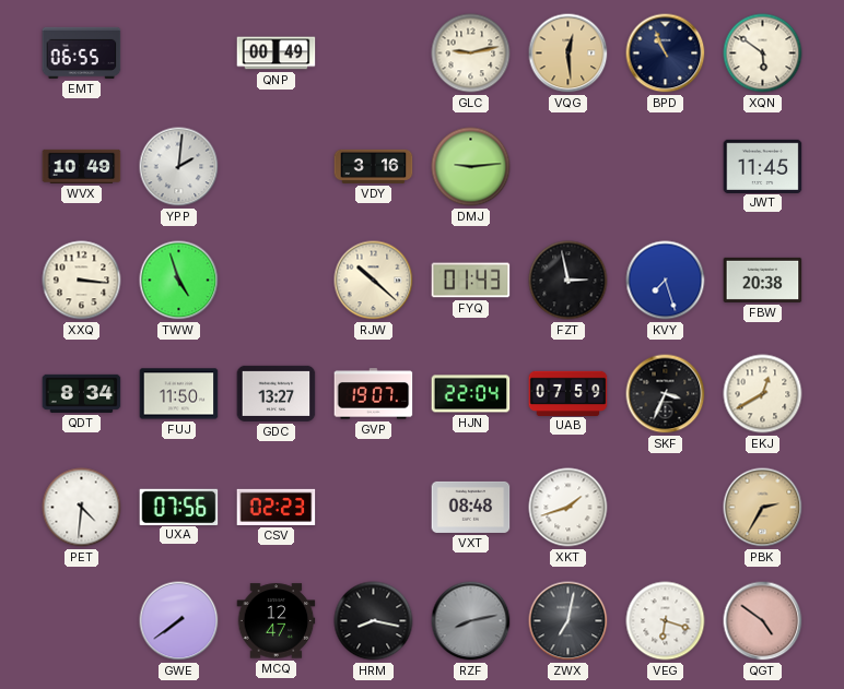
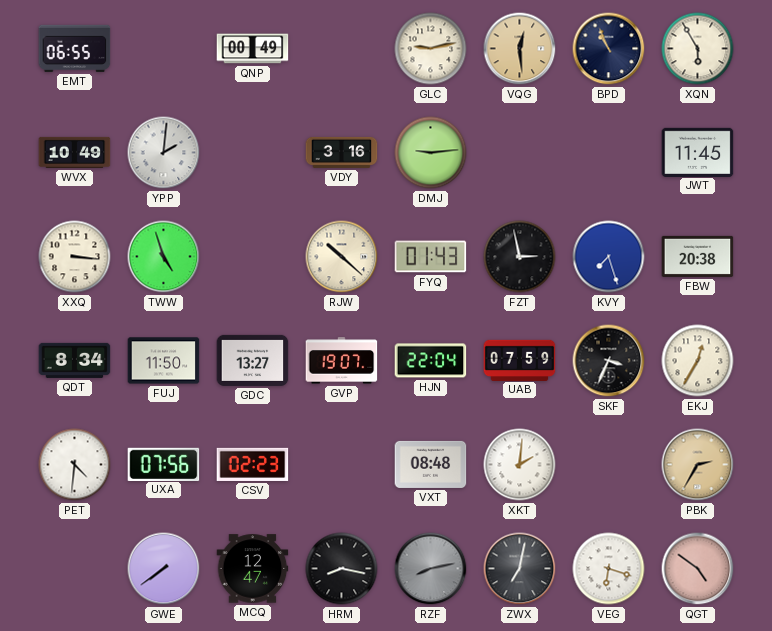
XQN: 5:51 -> 5:55
EKJ: 12:40 -> 12:35
XKT: 1:42 -> 2:01
